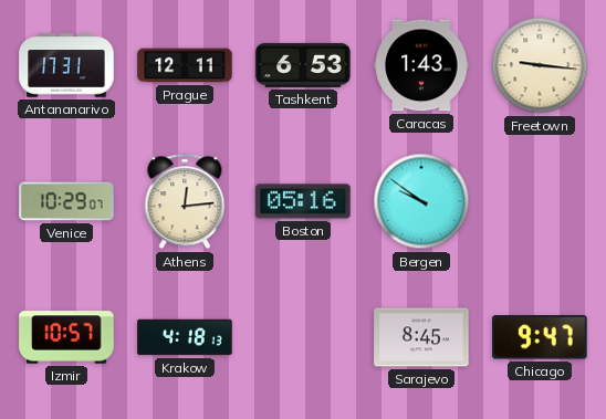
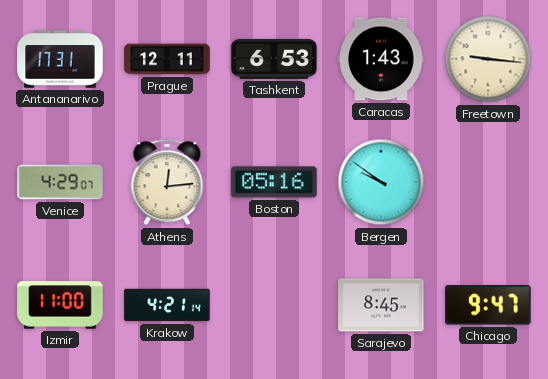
Venice: 10:29 -> 4:29
Izmir: 10:57 -> 11:00
Krakow: 4:18 -> 4:21
